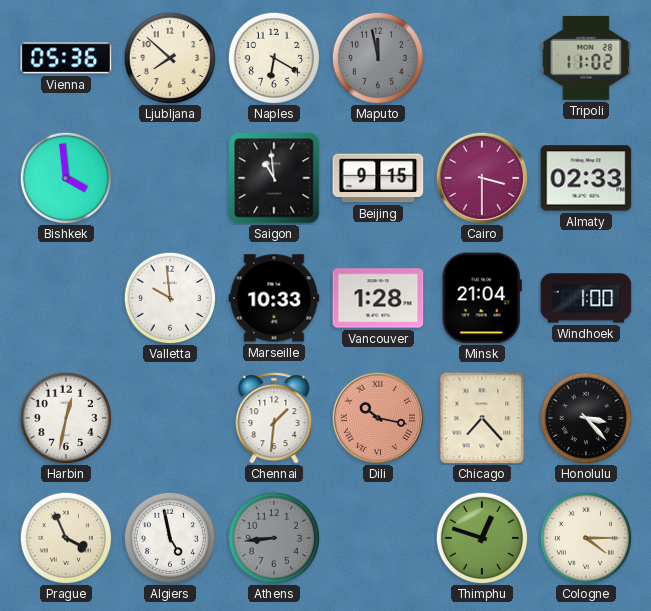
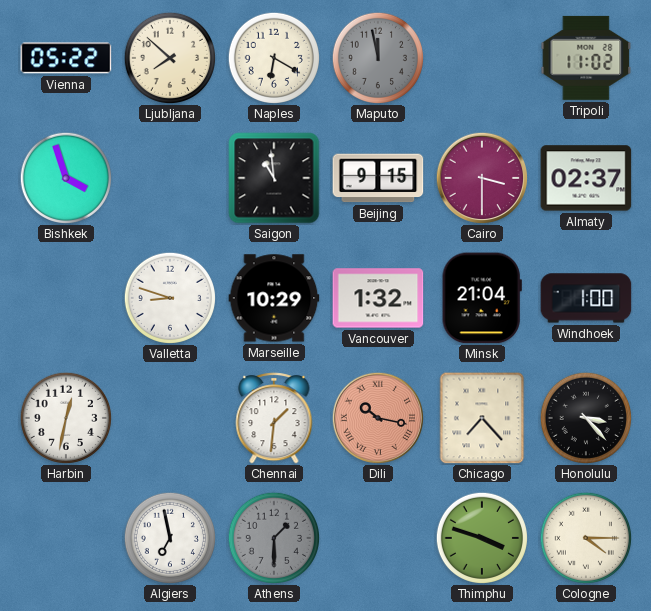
Vienna: 05:36 -> 05:22
Bishkek: 3:59 -> 3:57
Almaty: 02:33 -> 02:37
Valletta: 9:59 -> 8:48
Marseille: 10:33 -> 10:29
Vancouver: 1:28 -> 1:32
Prague: 3:56 -> none
Algiers: 4:58 -> 6:58
Athens: 8:44 -> 1:30
Thimphu: 12:48 -> 3:48
